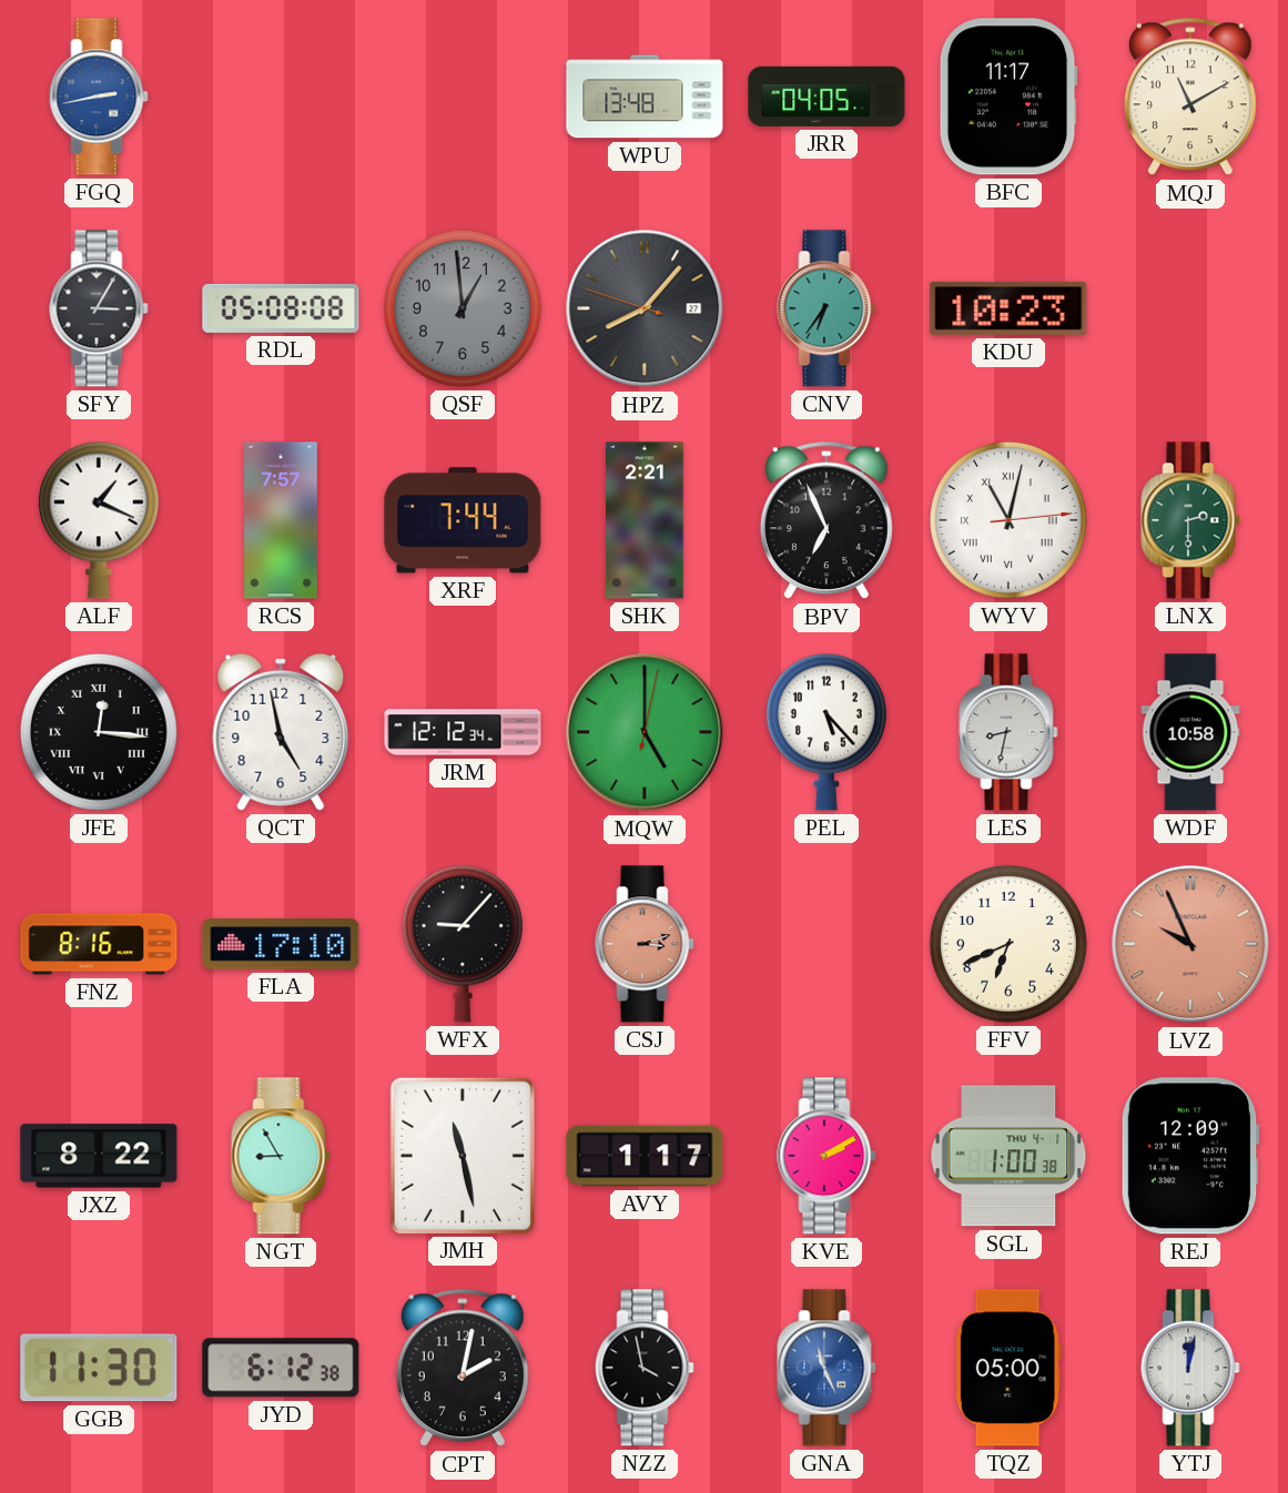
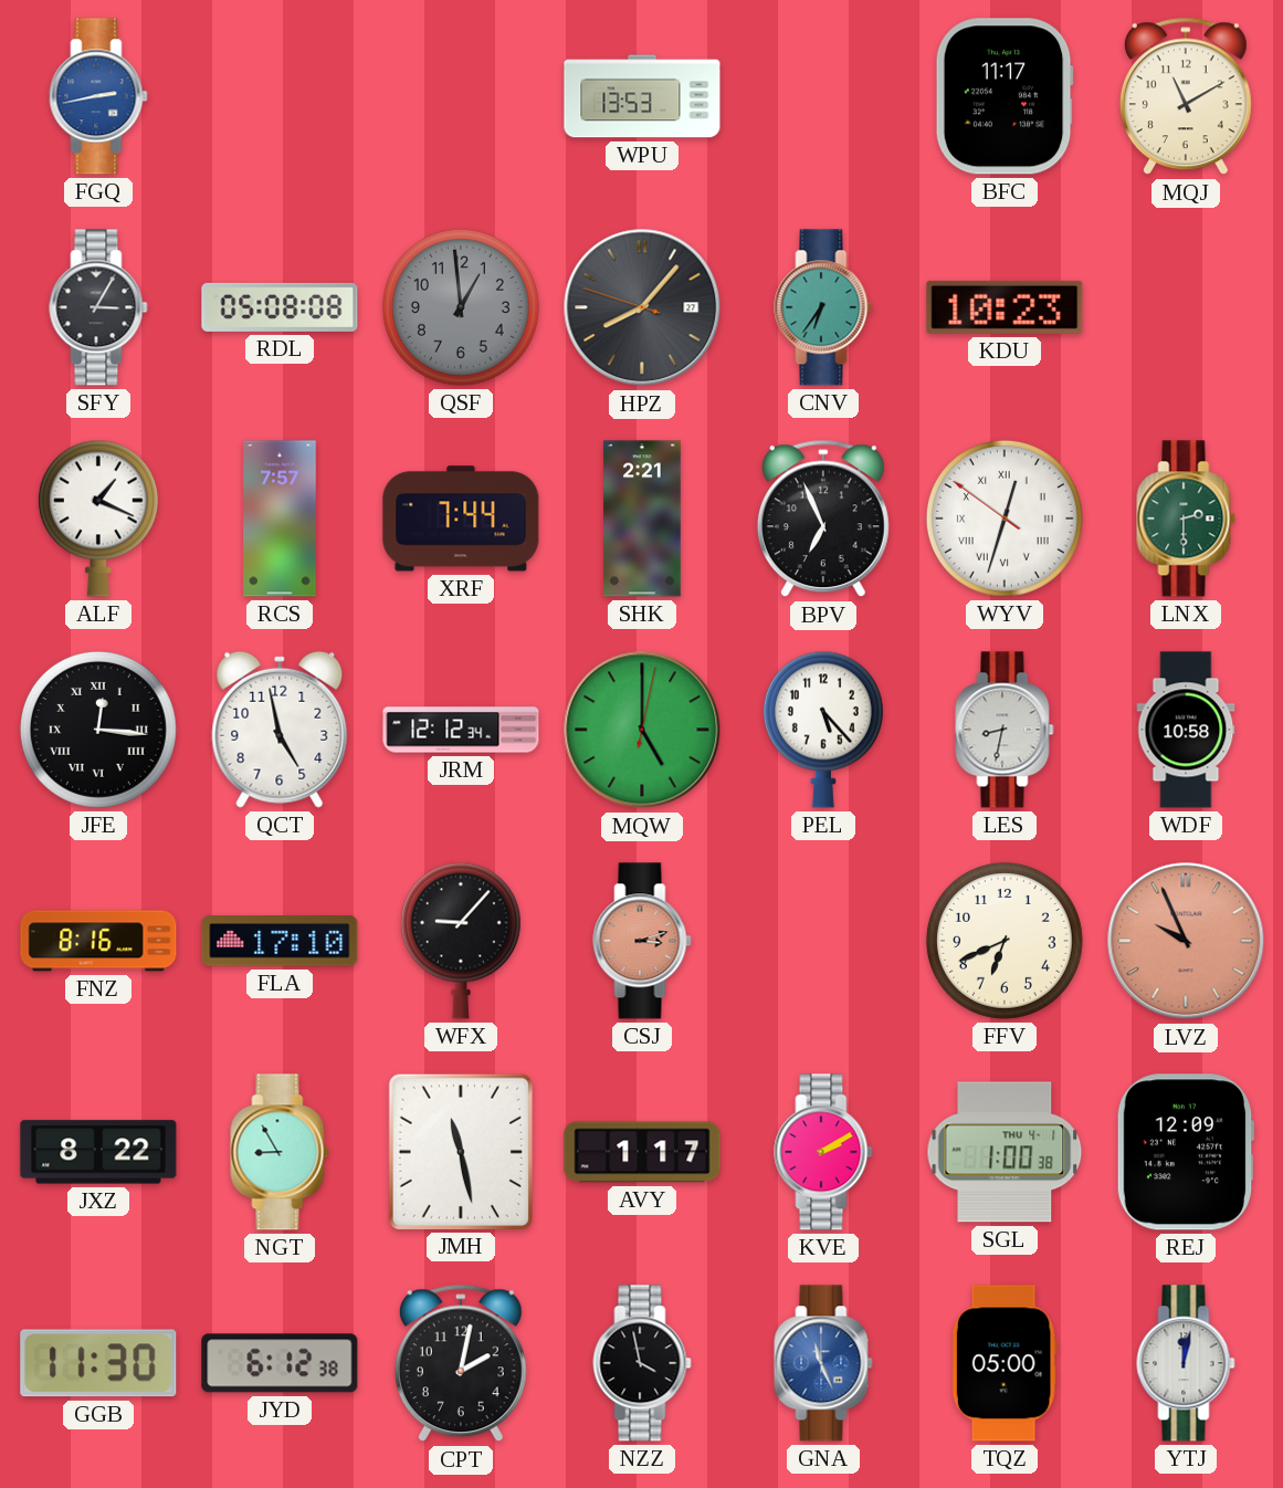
WPU: 13:48 -> 13:53
JRR: 04:05 -> none
WYV: 11:02 -> 12:32
